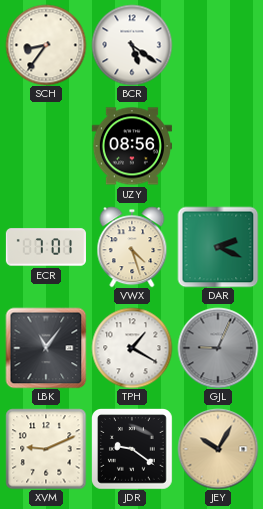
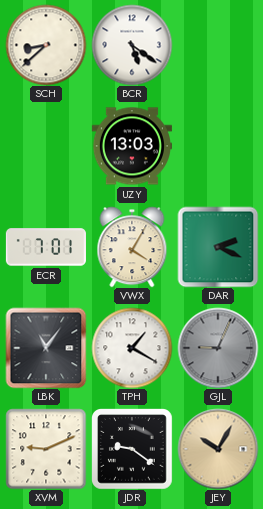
SCH: 8:36 -> 8:38
UZY: 08:56 -> 13:03
VWX: 4:27 -> 4:05
